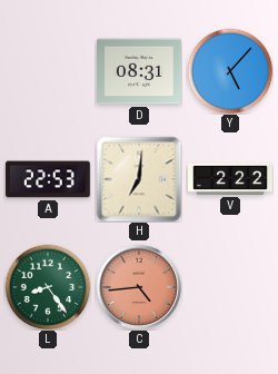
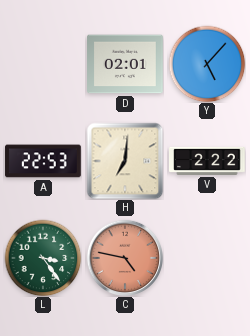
D: 08:31 -> 02:01
L: 8:24 -> 3:24
C: 4:44 -> 4:47
